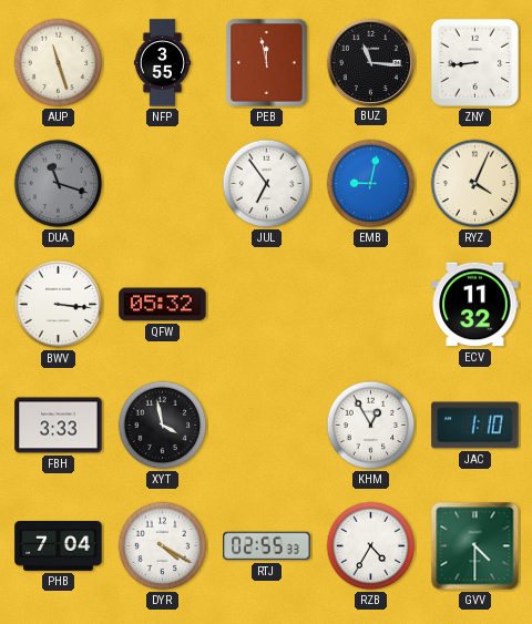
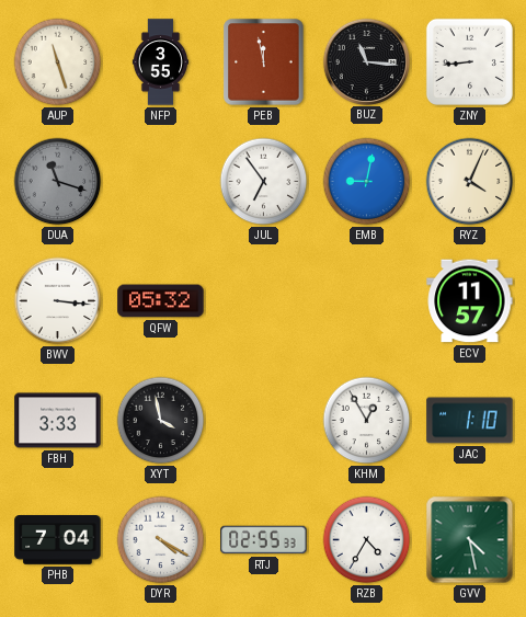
ECV: 11:32 -> 11:57
GVV: 4:30 -> 4:28
